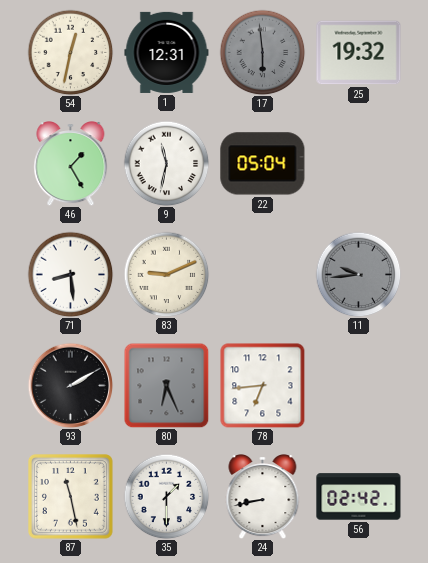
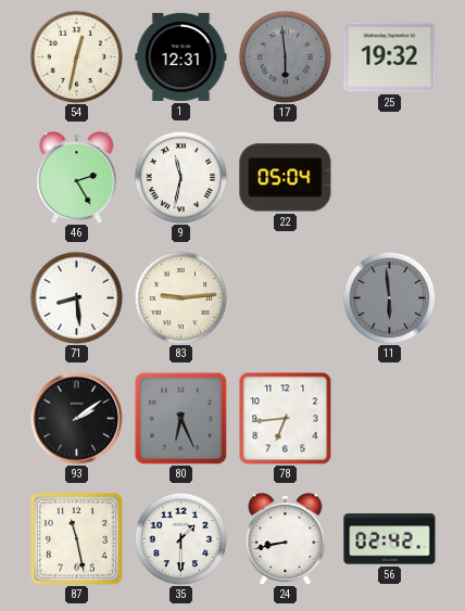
46: 1:25 -> 2:25
83: 9:11 -> 9:14
11: 9:44 -> 5:59
93: 2:10 -> 2:09
